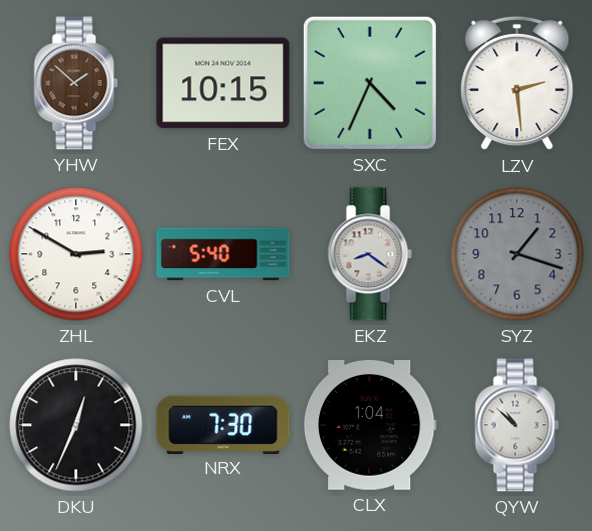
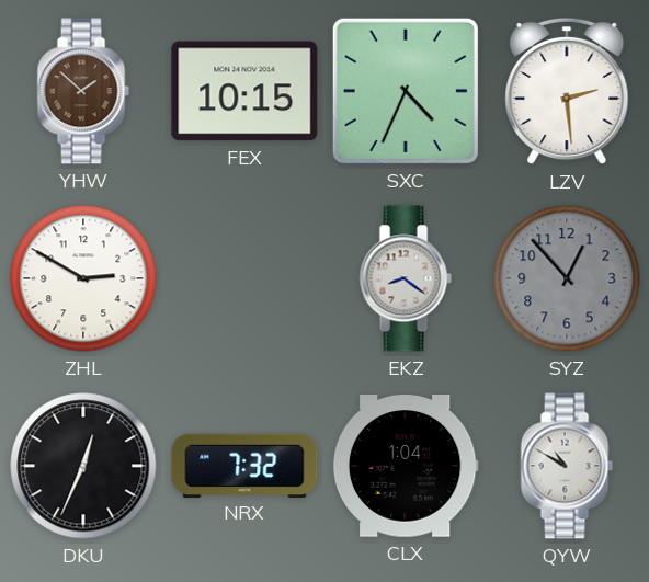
CVL: 5:40 -> none
SYZ: 1:18 -> 12:53
NRX: 7:30 -> 7:32
QYW: 10:52 -> 10:50
